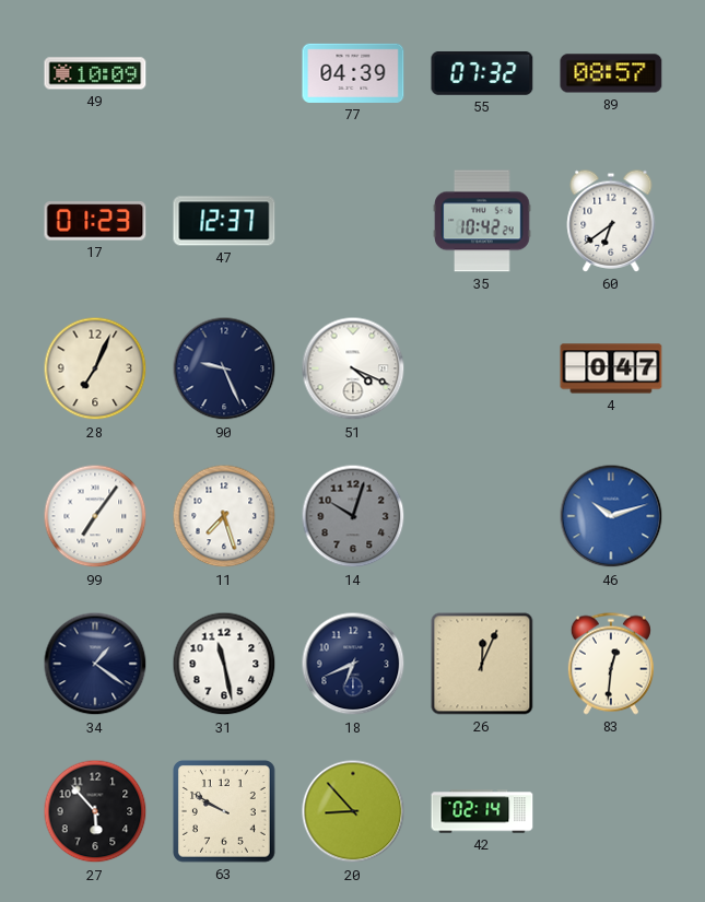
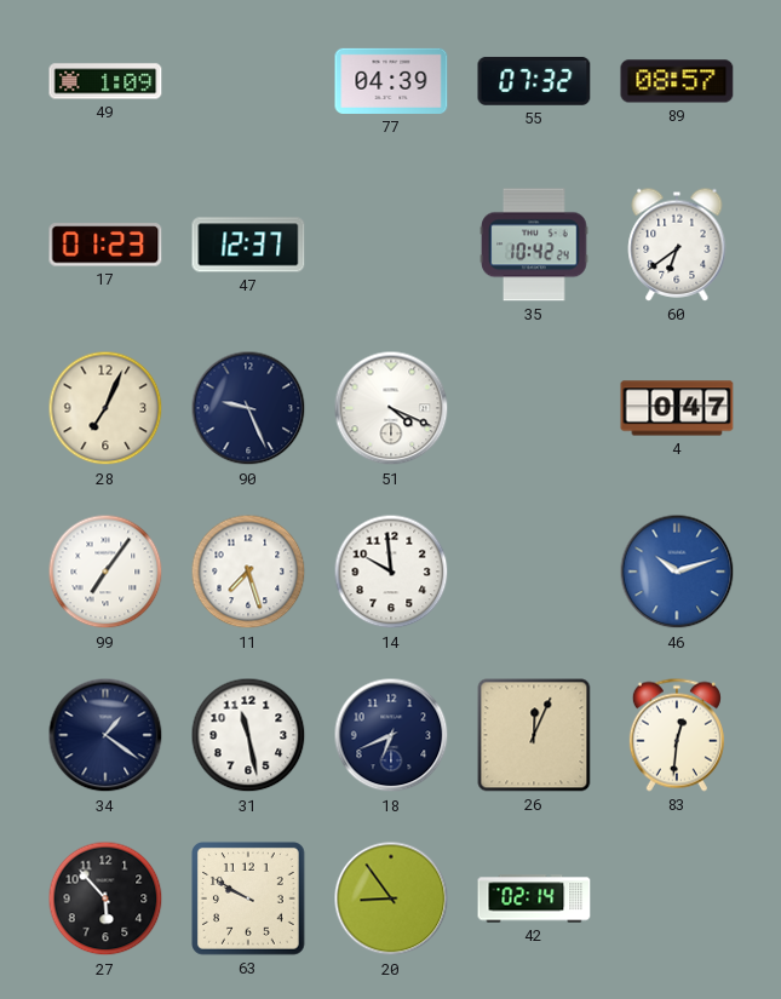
49: 10:09 -> 1:09
14: 10:03 -> 9:59
14 dial: grey -> white
20: 8:53 -> 8:54
